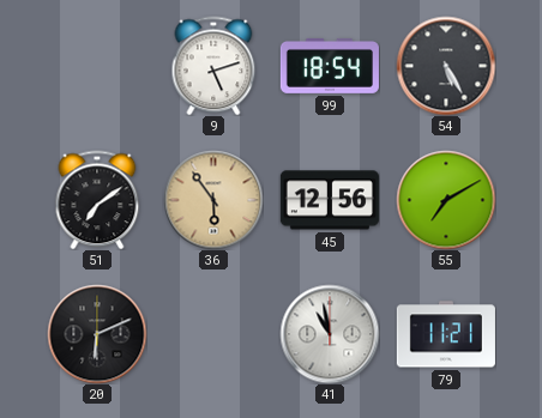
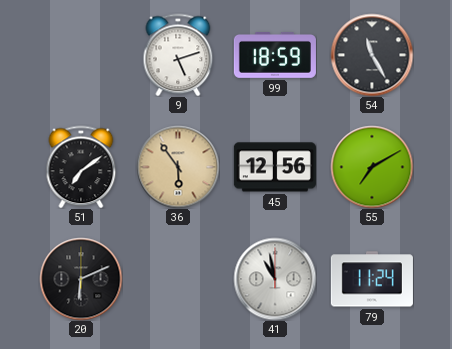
99: 18:54 -> 18:59
54: 5:25 -> 11:25
79: 11:21 -> 11:24
